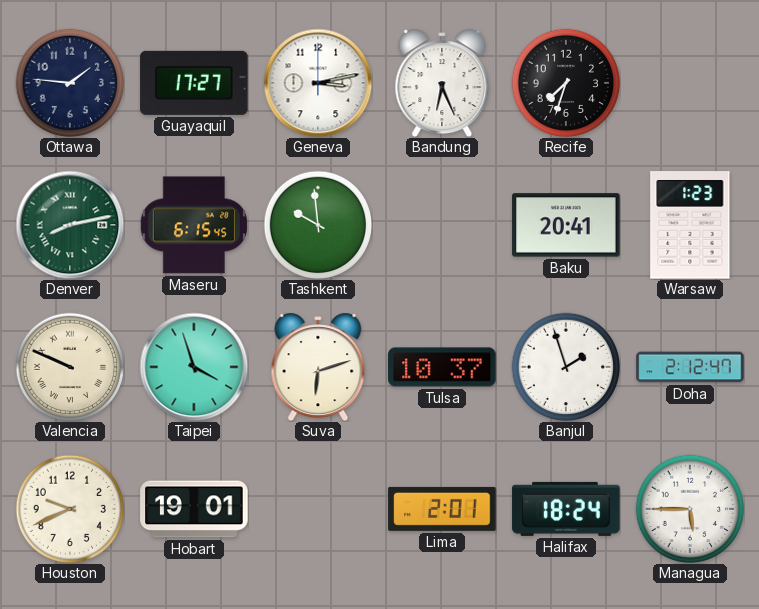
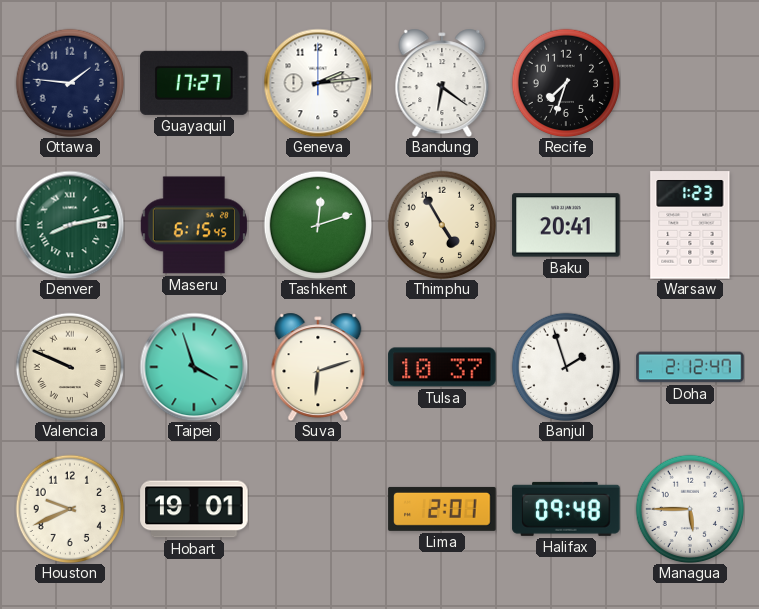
Geneva: 3:13 -> 2:14
Bandung: 6:26 -> 6:21
Tashkent: 9:59 -> 12:12
Thimphu: none -> 4:55
Halifax: 18:24 -> 09:48
